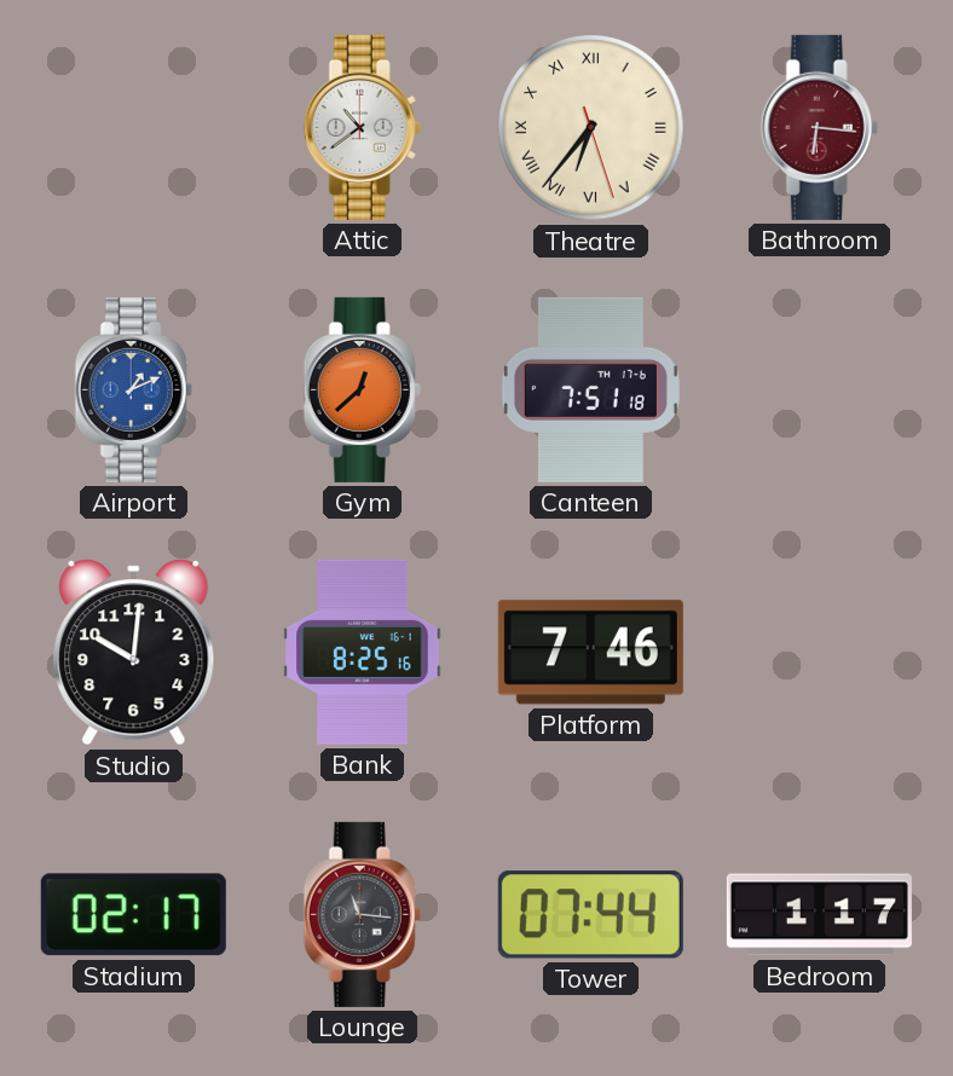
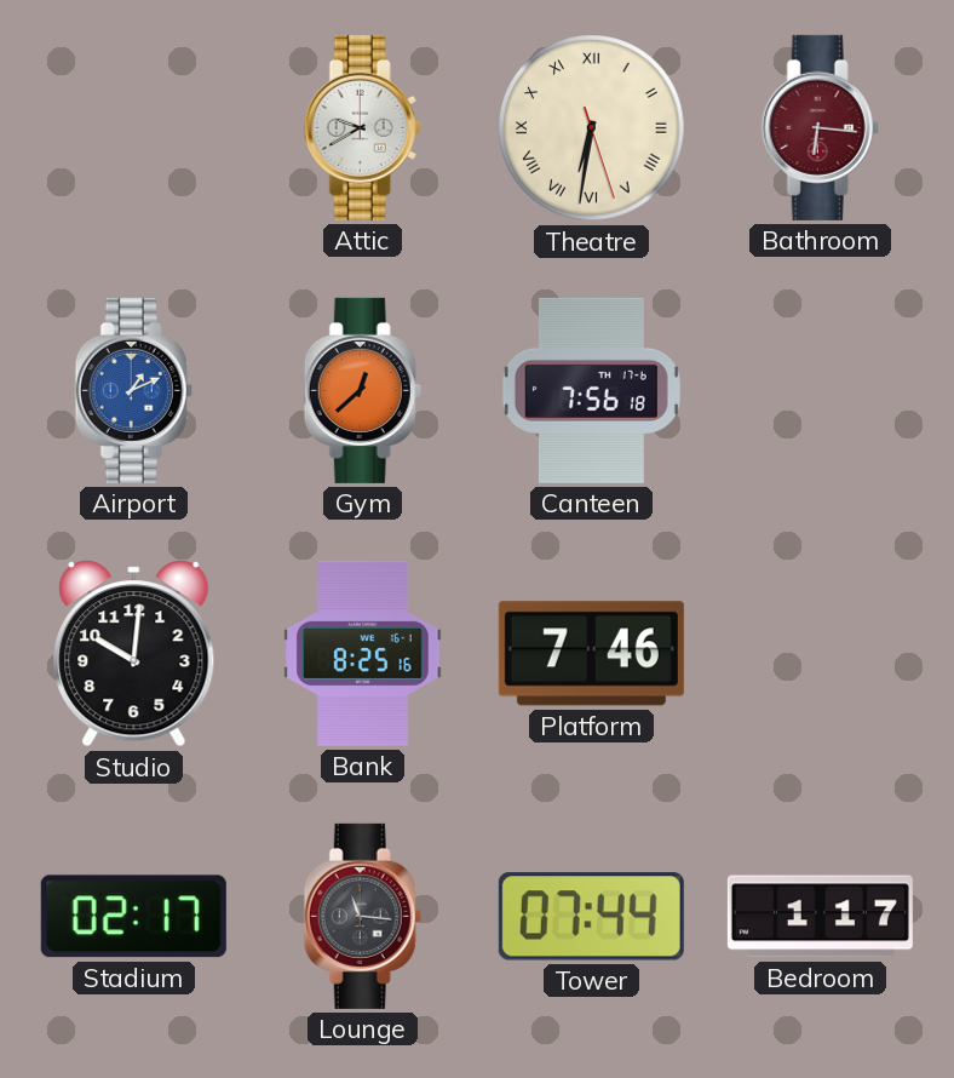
Attic: 10:39 -> 9:40
Theatre: 6:36 -> 6:31
Canteen: 7:51 -> 7:56
